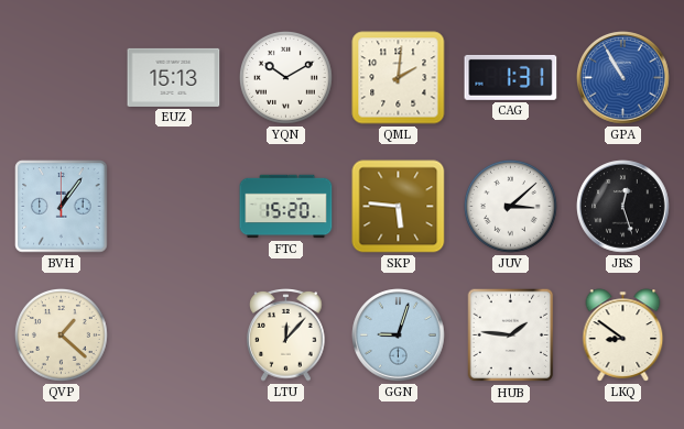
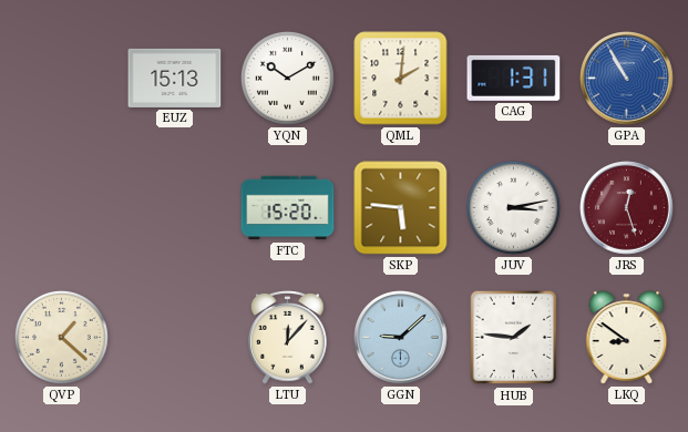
BVH: 1:06 -> none
JUV: 3:08 -> 3:13
JRS dial: black -> burgundy
GGN: 9:03 -> 9:08
